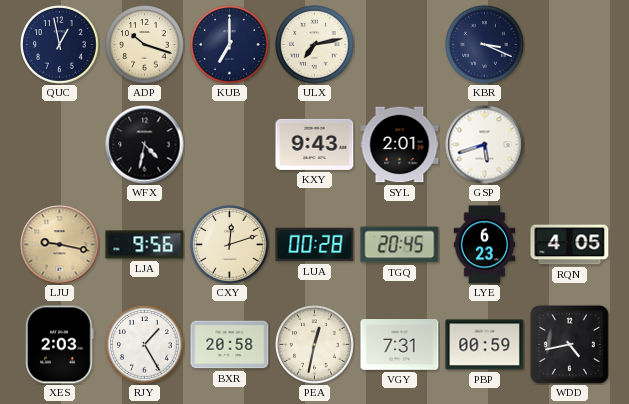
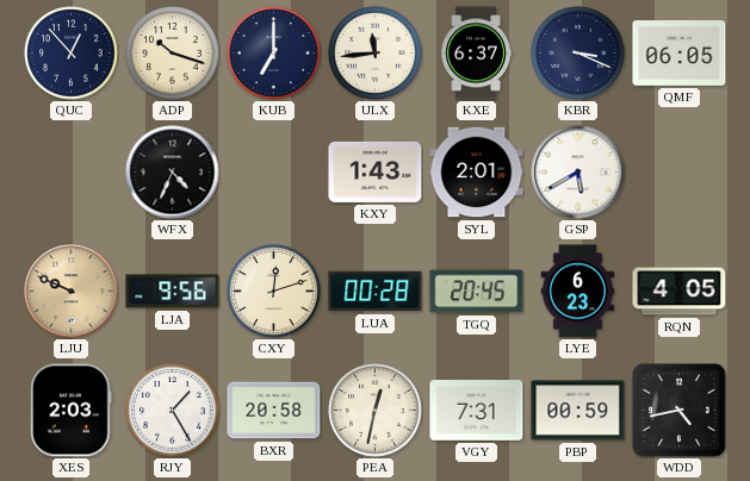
QUC: 12:58 -> 12:53
ULX: 7:13 -> 11:44
KXE: none -> 6:37
QMF: none -> 06:05
WFX: 4:32 -> 4:34
KXY: 9:43 -> 1:43
GSP: 5:42 -> 5:40
LJU: 9:17 -> 9:49
